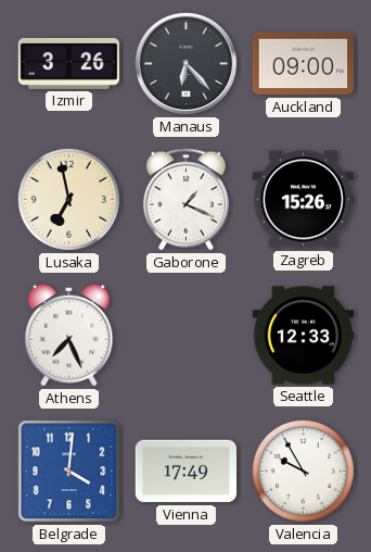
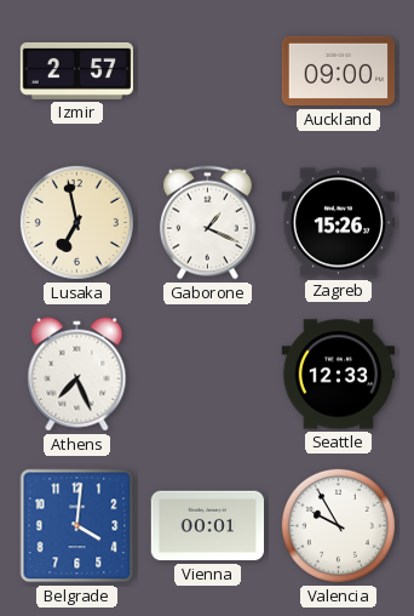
Izmir: 3:26 -> 2:57
Manaus: 6:23 -> none
Vienna: 17:49 -> 00:01
